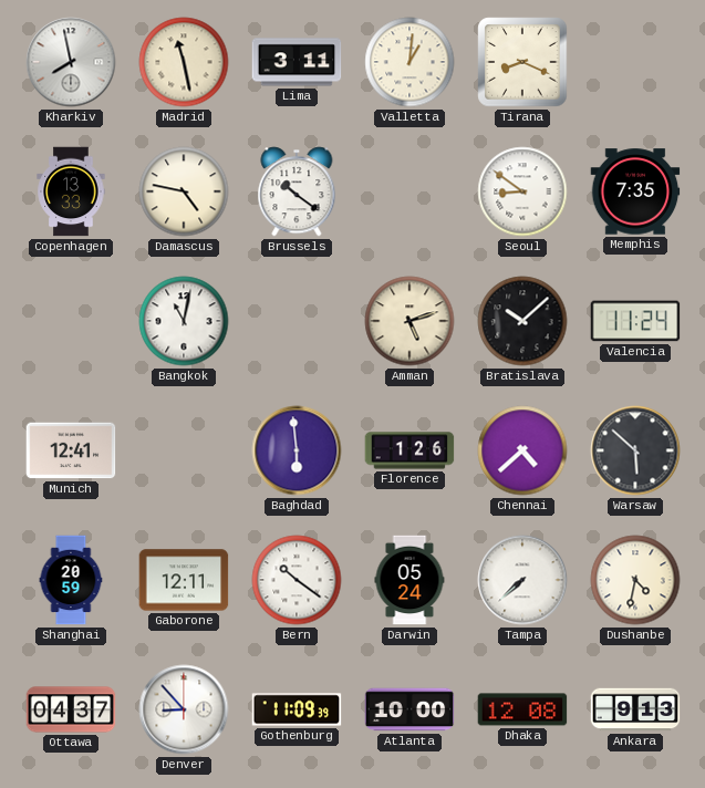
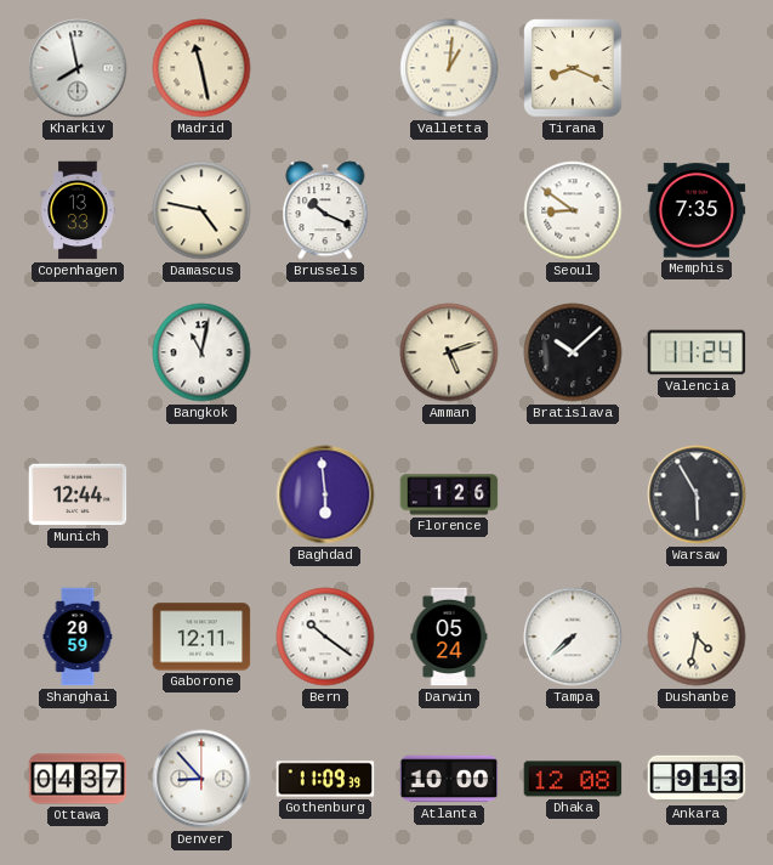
Lima: 3:11 -> none
Brussels: 10:21 -> 10:19
Munich: 12:41 -> 12:44
Chennai: 4:38 -> none
Warsaw: 5:52 -> 5:55
